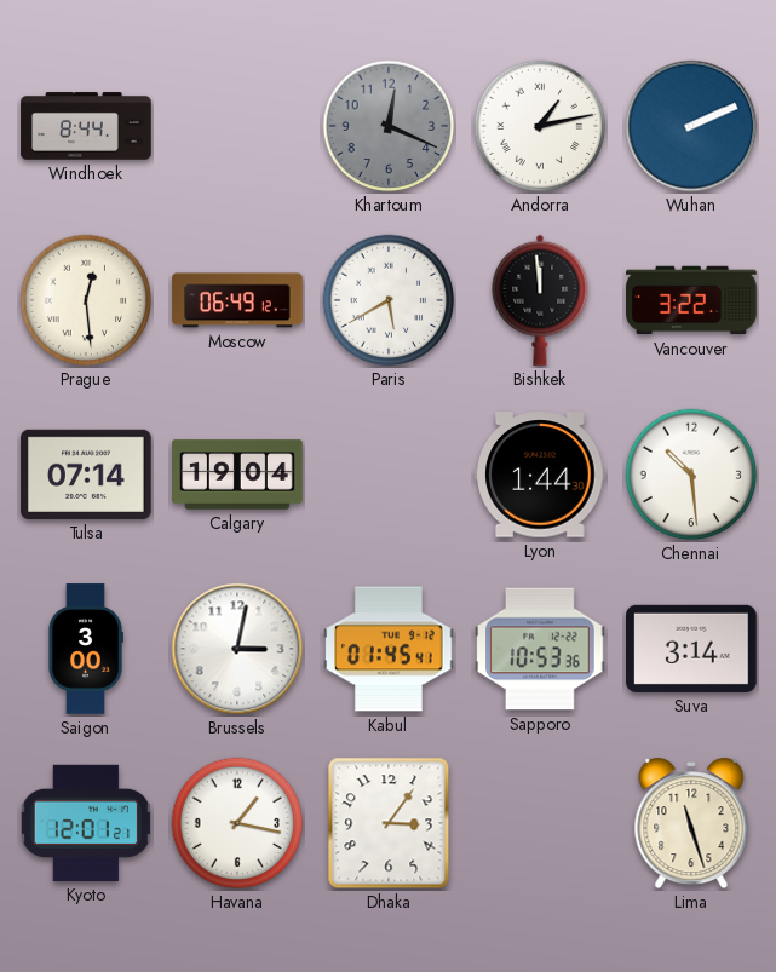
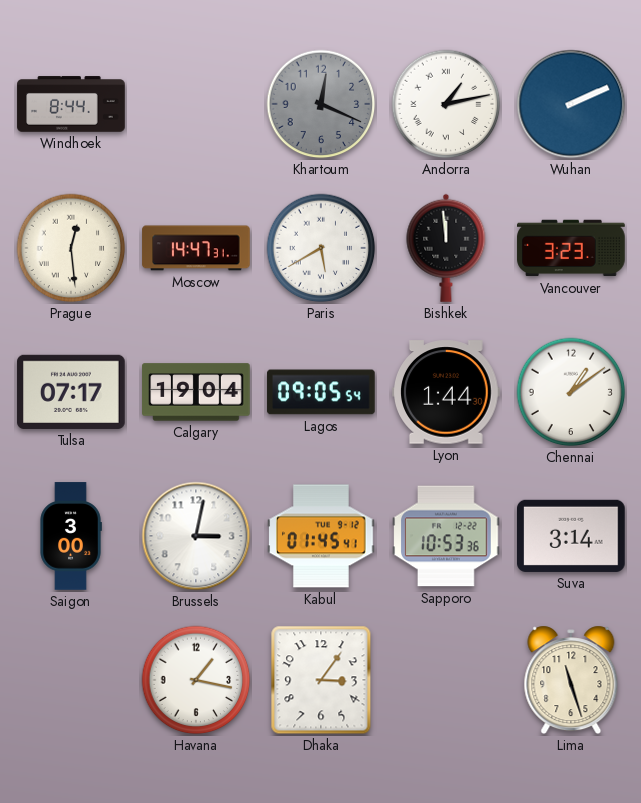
Moscow: 06:49 -> 14:47
Vancouver: 3:22 -> 3:23
Tulsa: 07:14 -> 07:17
Lagos: none -> 09:05
Chennai: 10:29 -> 1:09
Kyoto: 12:01 -> none
